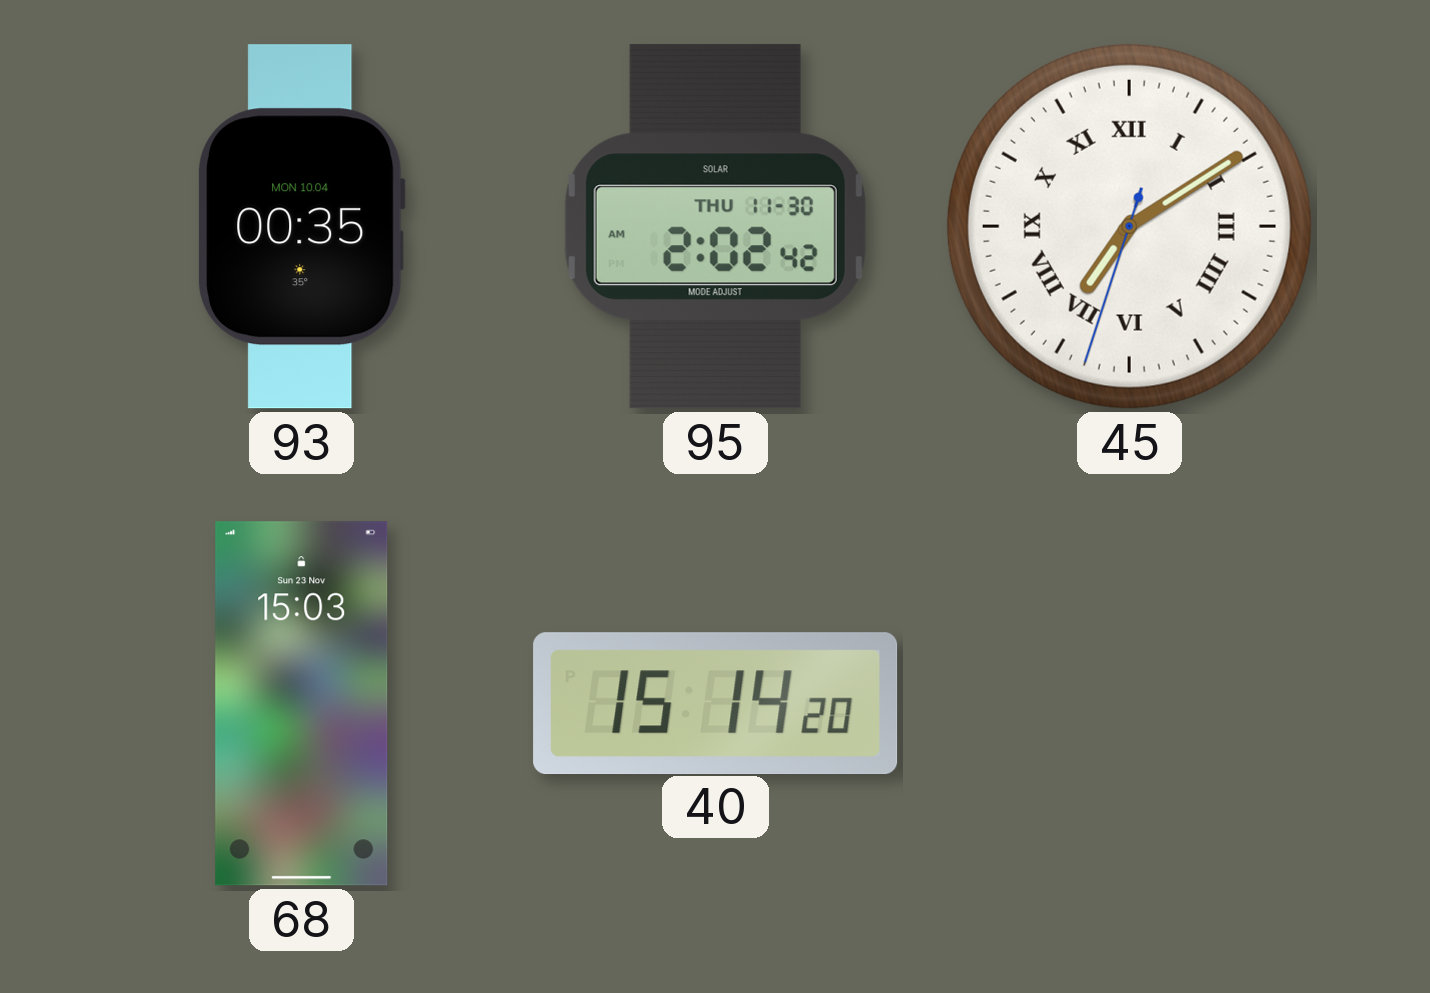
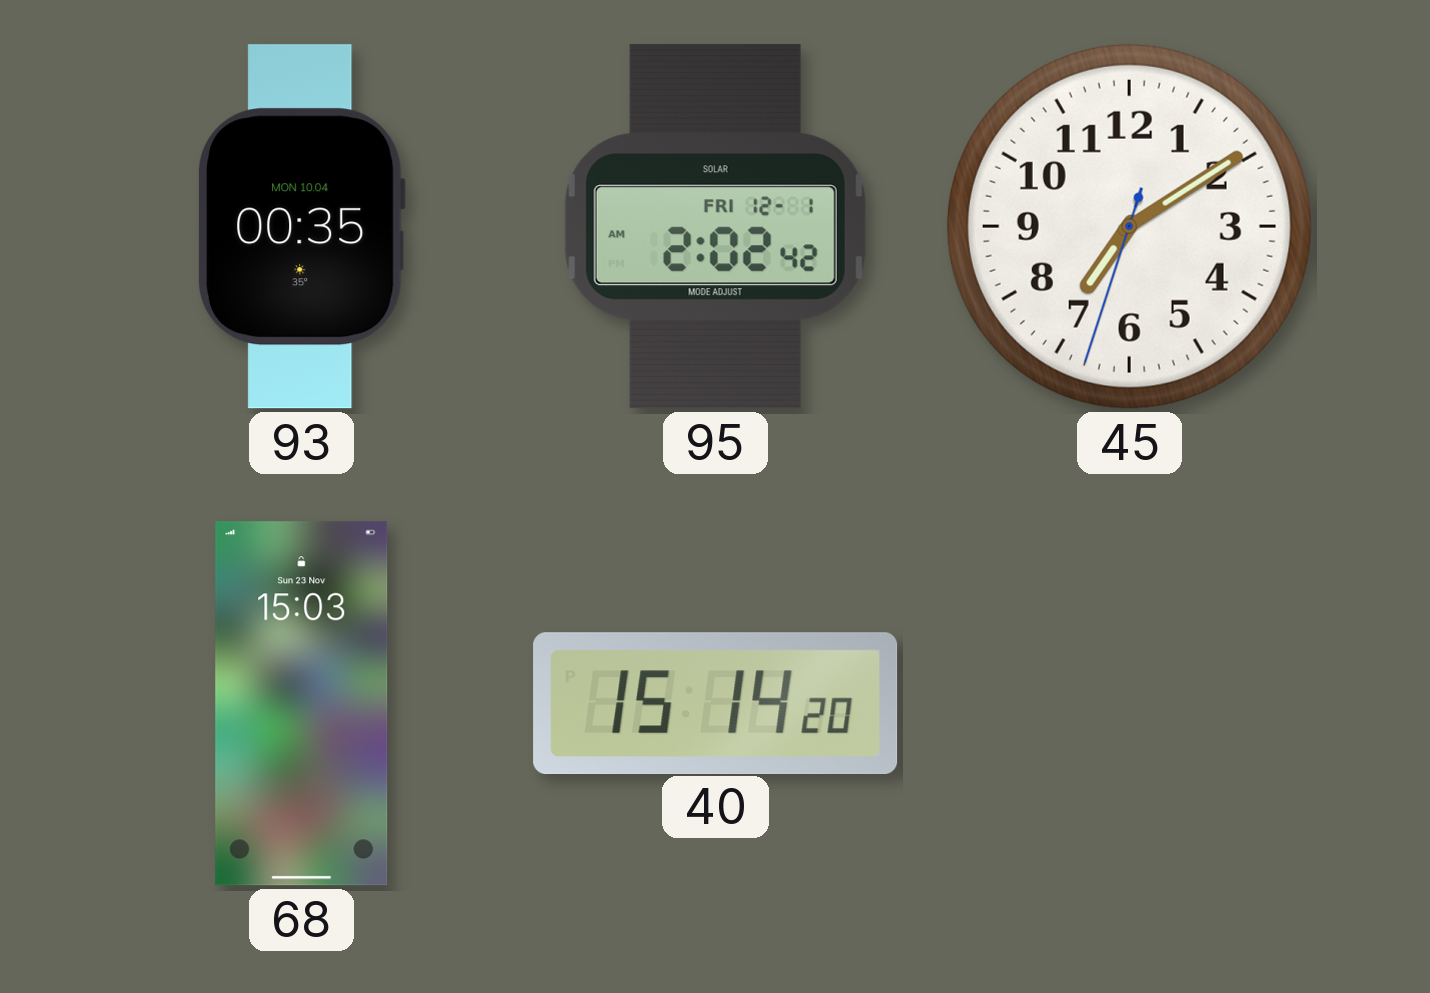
95 date: THU 11-30 -> FRI 12-1
45 numerals: Roman -> Arabic
